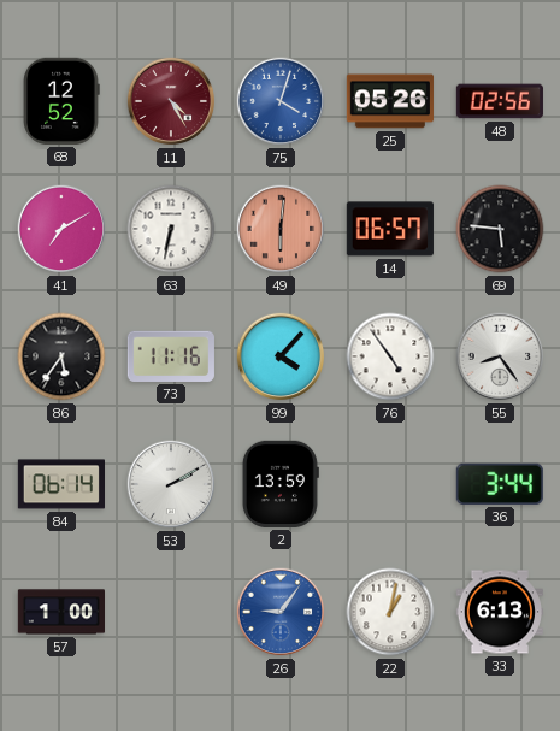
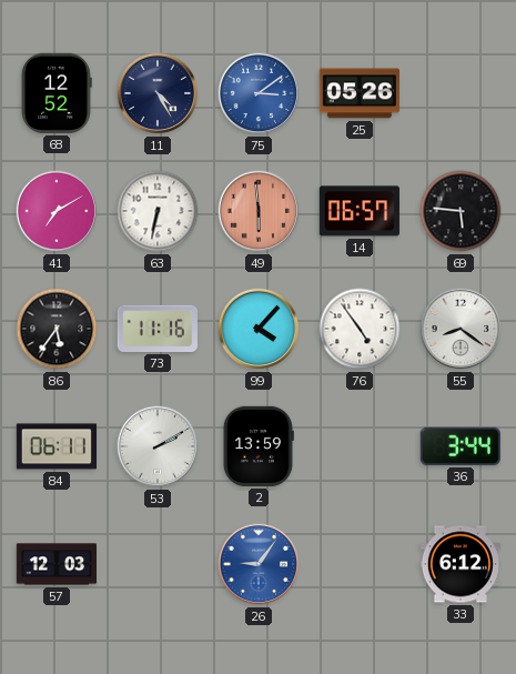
11 dial: burgundy -> navy
75: 4:03 -> 3:09
48: 02:56 -> none
49: 6:01 -> 5:59
55: 8:24 -> 8:21
84: 06:14 -> 06:11
57: 1:00 -> 12:03
22: 1:02 -> none
33: 6:13 -> 6:12
